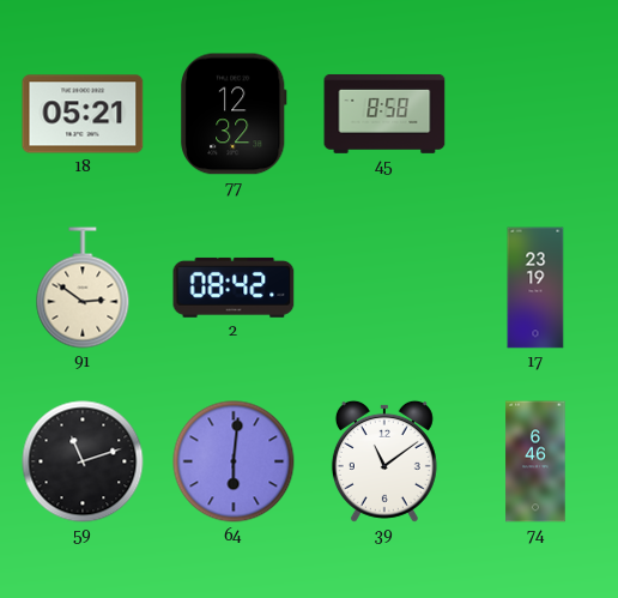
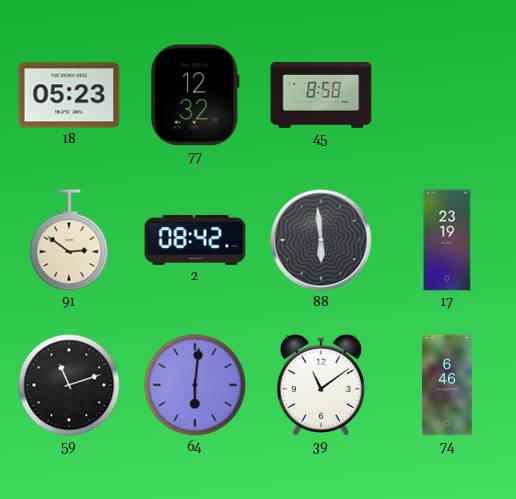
18: 05:21 -> 05:23
88: none -> 5:59
